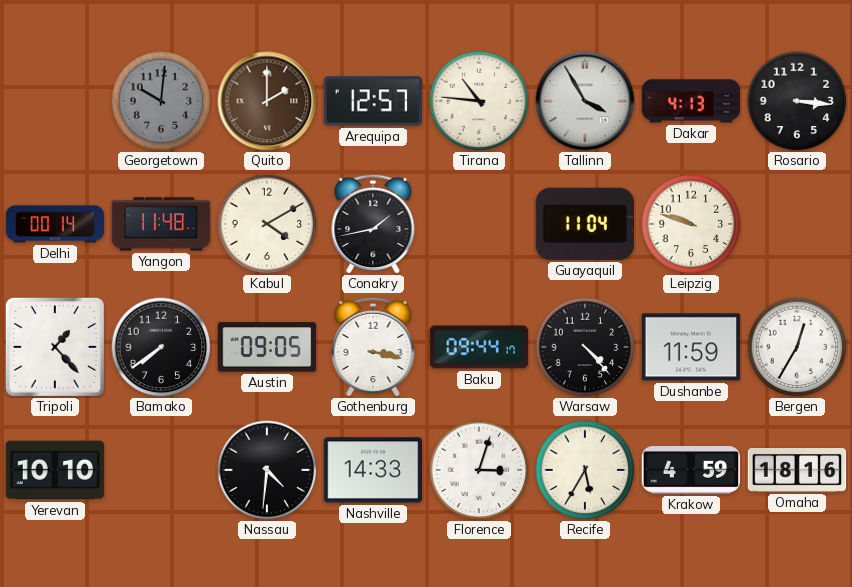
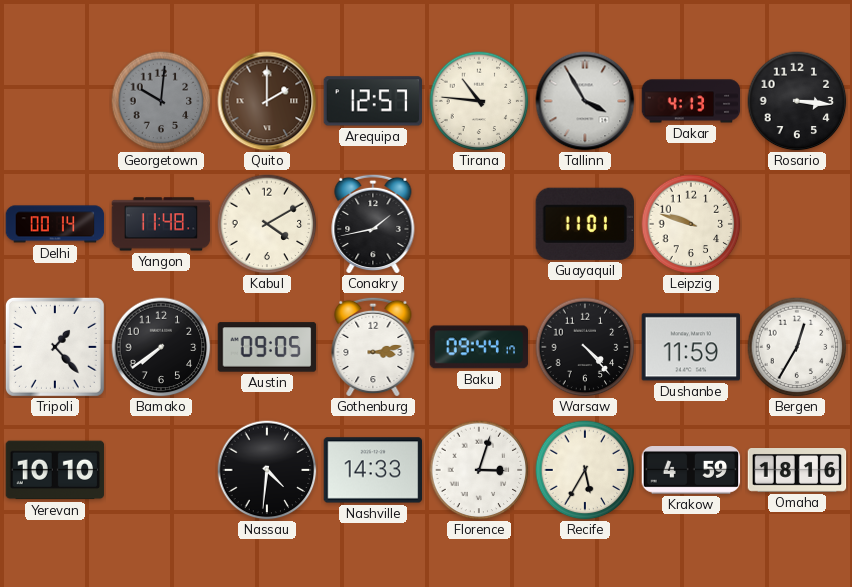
Guayaquil: 11:04 -> 11:01
Gothenburg: 3:17 -> 3:13
